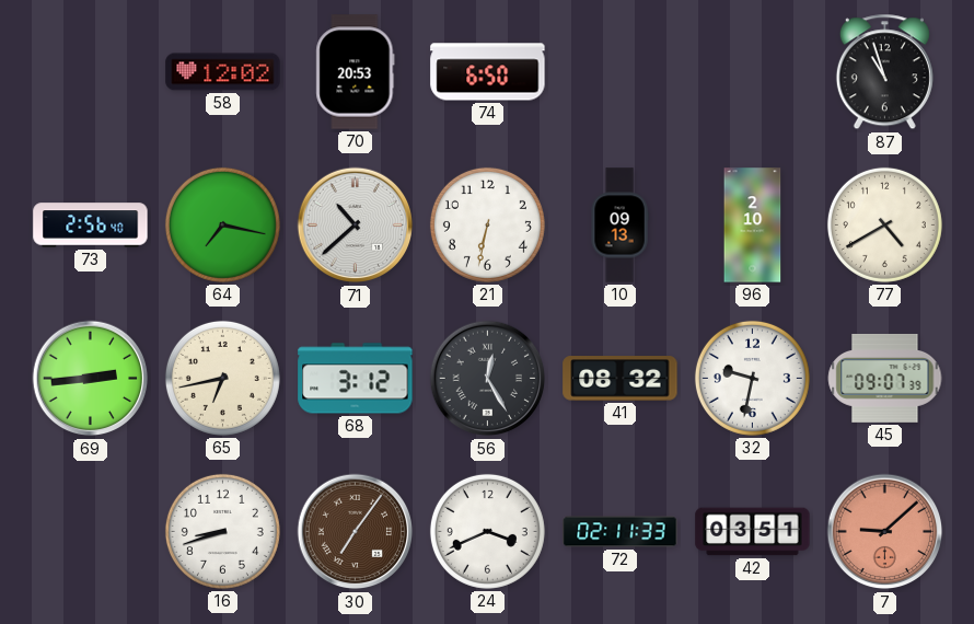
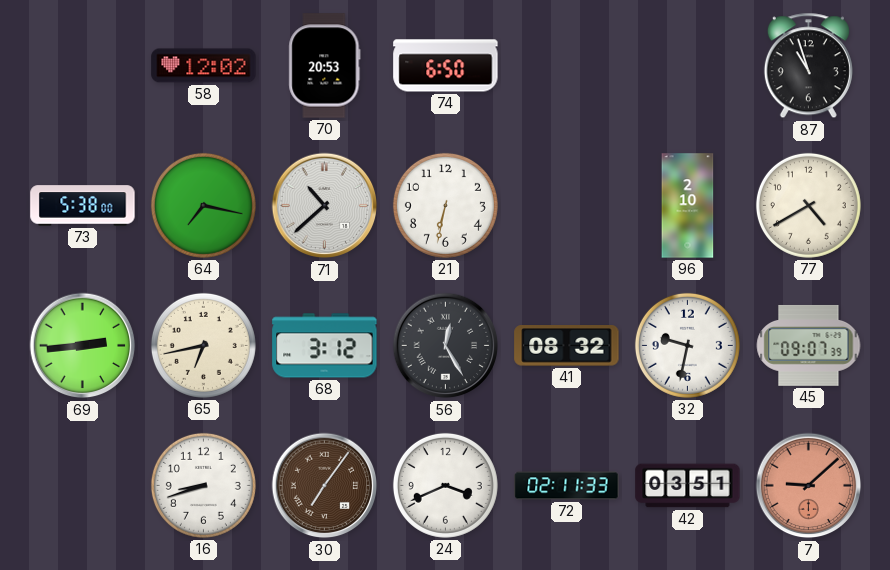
73: 2:56 -> 5:38
10: 09:13 -> none
